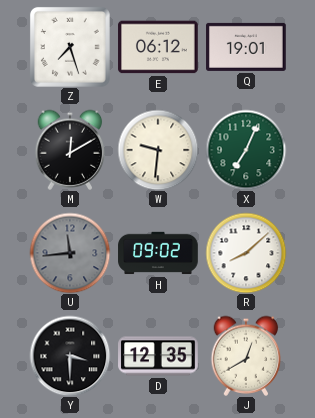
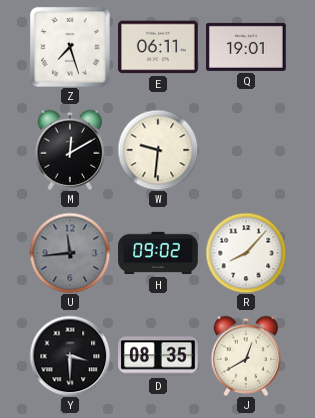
E: 06:12 -> 06:11
X: 7:04 -> none
R: 8:08 -> 8:07
D: 12:35 -> 08:35
